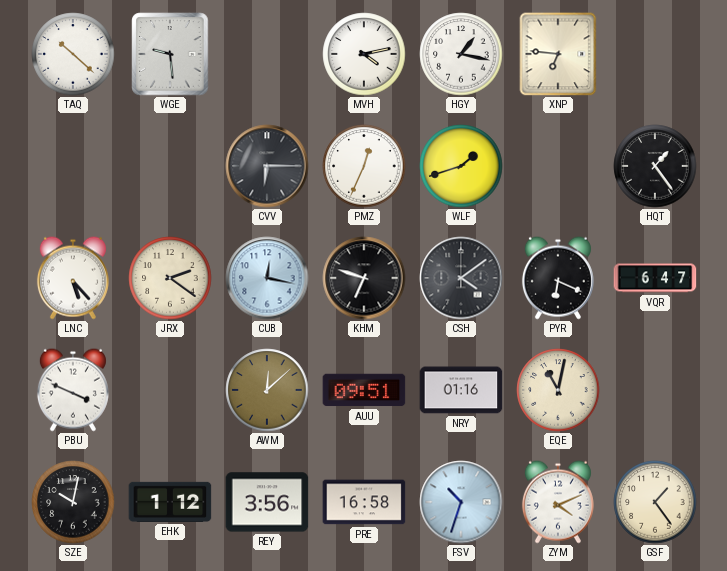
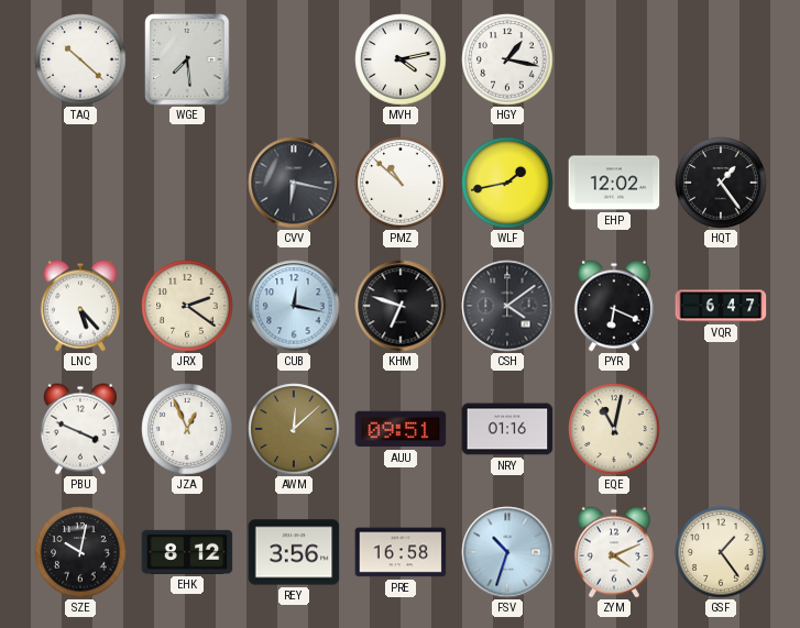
WGE: 9:29 -> 7:29
XNP: 6:46 -> none
CVV: 6:15 -> 6:17
PMZ: 12:34 -> 10:52
WLF: 1:42 -> 1:43
EHP: none -> 12:02
JZA: none -> 12:56
EHK: 1:12 -> 8:12
